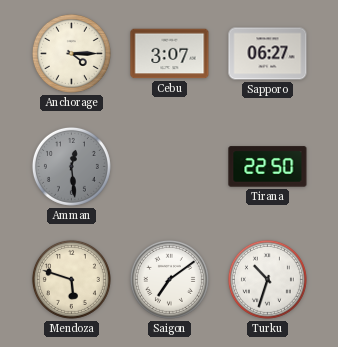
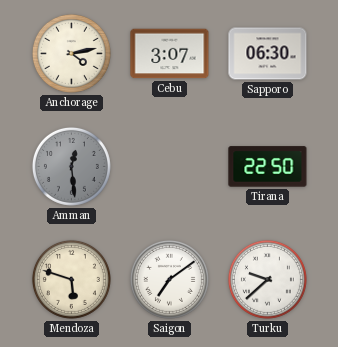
Anchorage: 4:15 -> 4:13
Sapporo: 06:27 -> 06:30
Turku: 10:33 -> 9:38
